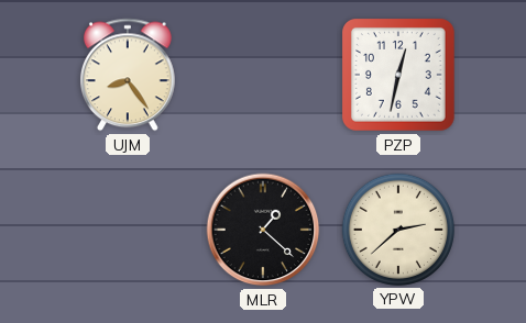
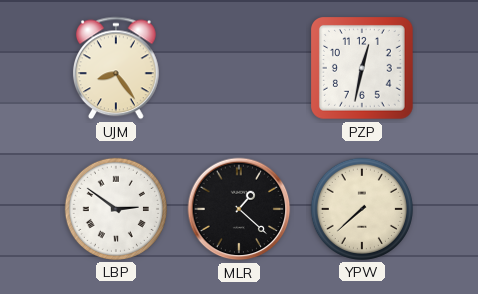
LBP: none -> 2:51
YPW: 2:38 -> 7:38
